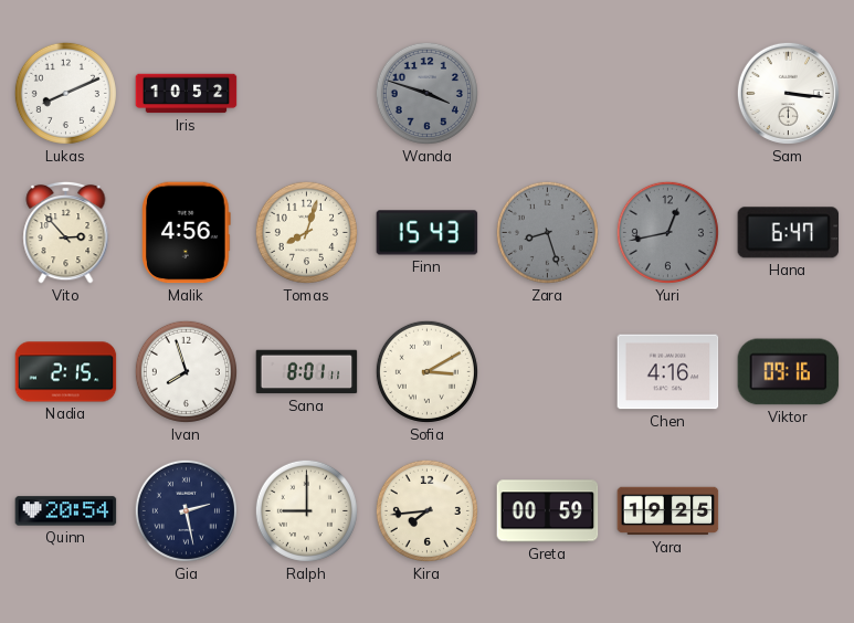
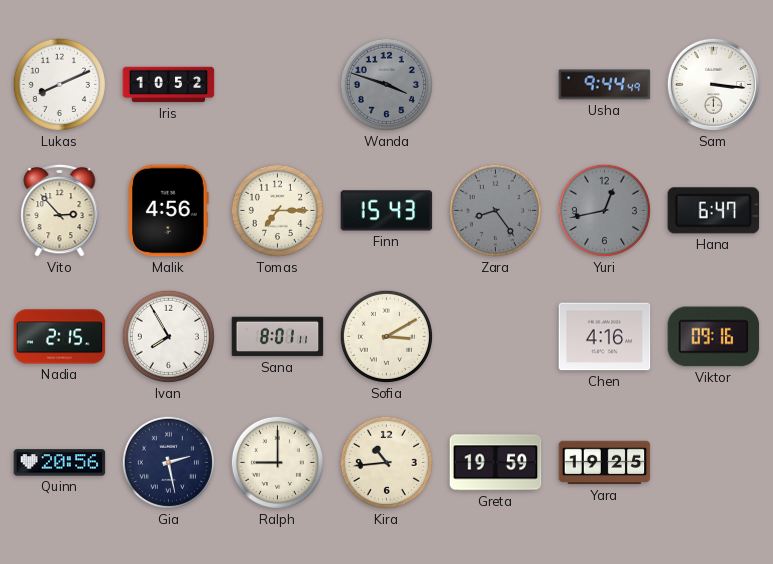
Usha: none -> 9:44
Tomas: 8:03 -> 7:15
Zara: 8:27 -> 8:24
Ivan: 7:57 -> 7:55
Quinn: 20:54 -> 20:56
Kira: 7:44 -> 10:44
Greta: 00:59 -> 19:59
